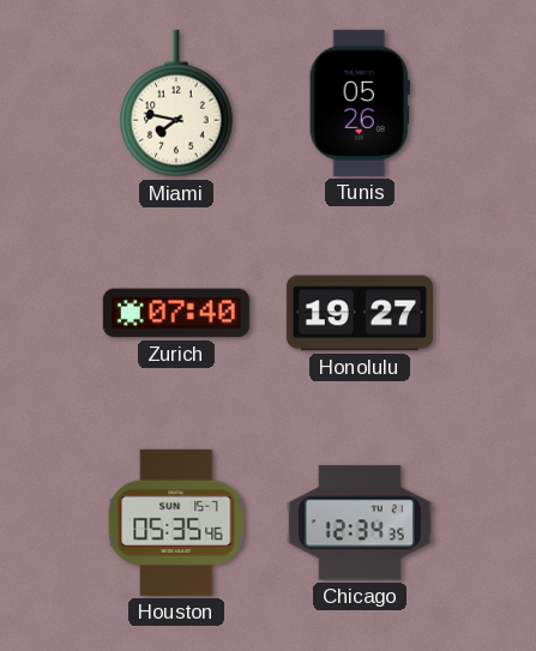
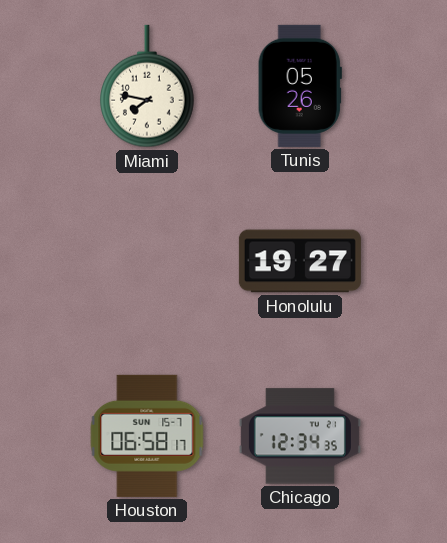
Zurich: 07:40 -> none
Houston: 05:35 -> 06:58
